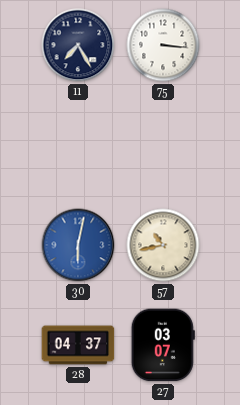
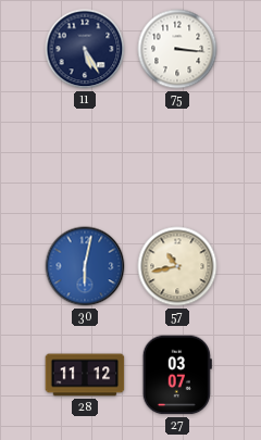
11: 7:25 -> 5:25
28: 04:37 -> 11:12
